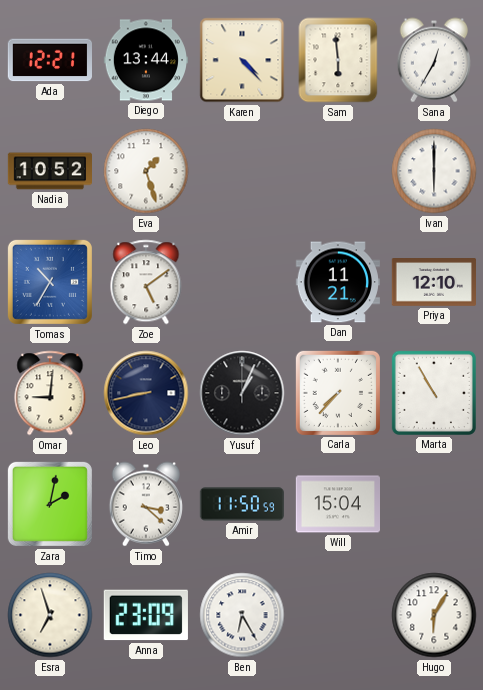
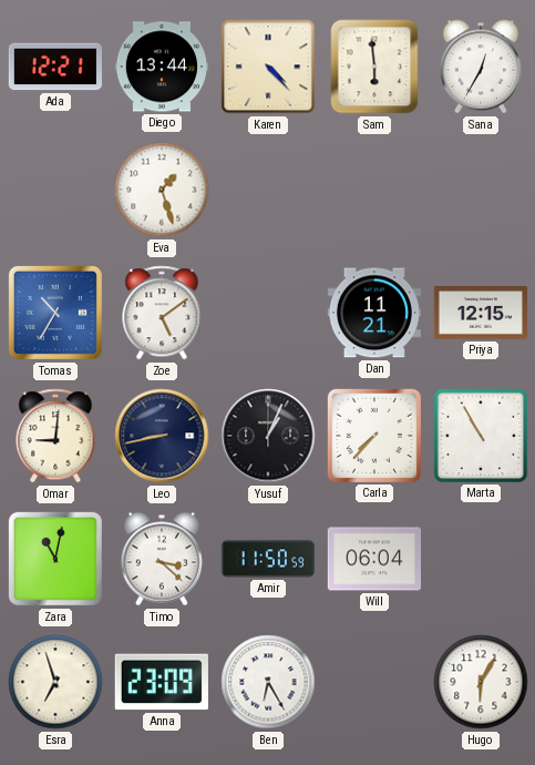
Nadia: 10:52 -> none
Ivan: 6:00 -> none
Priya: 12:10 -> 12:15
Zara: 2:02 -> 11:02
Will: 15:04 -> 06:04
